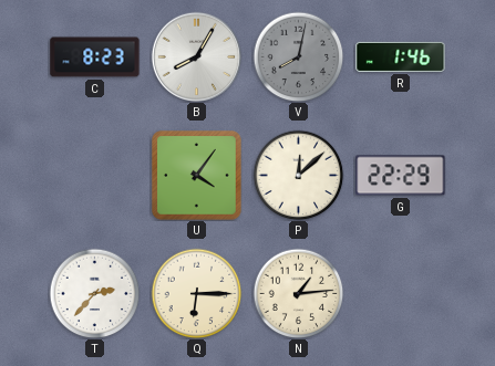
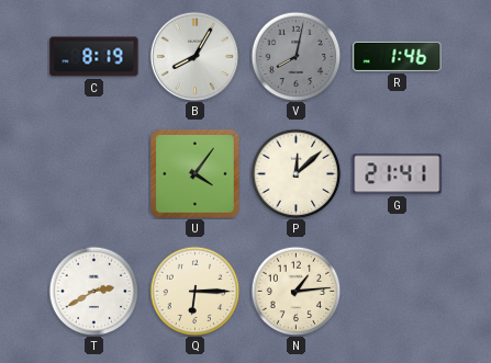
C: 8:23 -> 8:19
G: 22:29 -> 21:41
T: 2:37 -> 2:40
